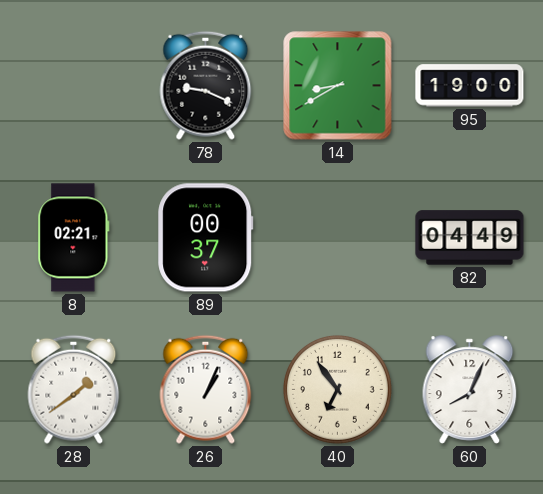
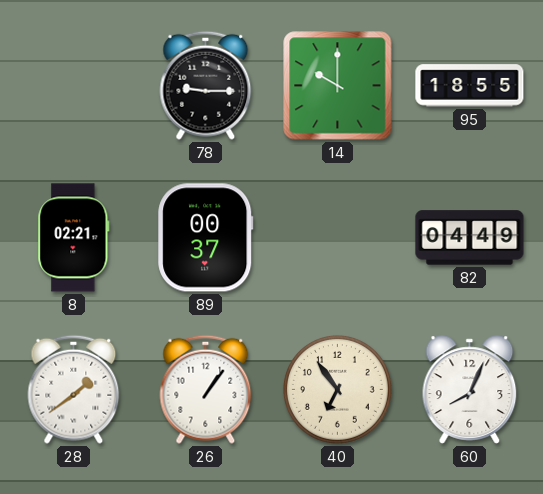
78: 9:19 -> 9:15
14: 8:40 -> 10:00
95: 19:00 -> 18:55
26: 1:04 -> 1:06
